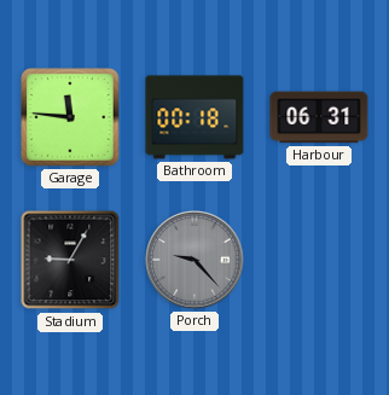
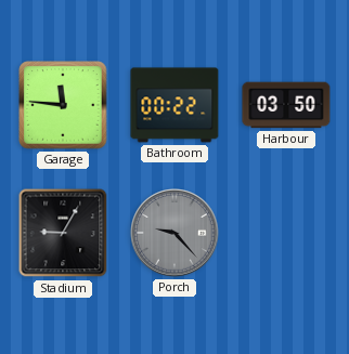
Bathroom: 00:18 -> 00:22
Harbour: 06:31 -> 03:50
